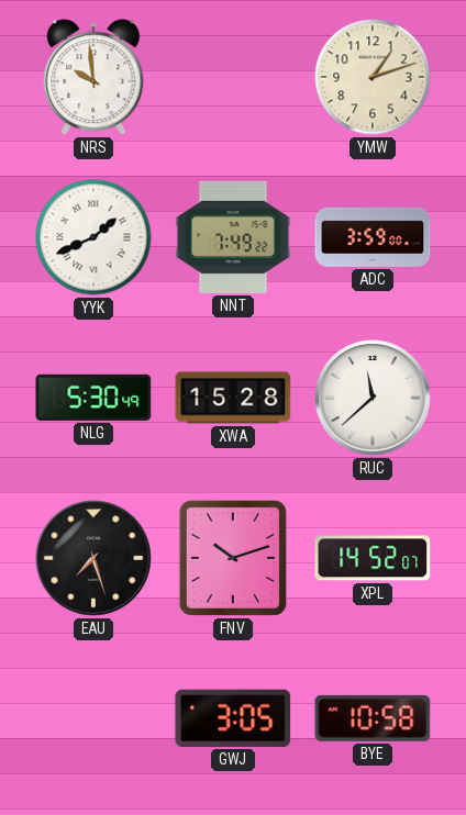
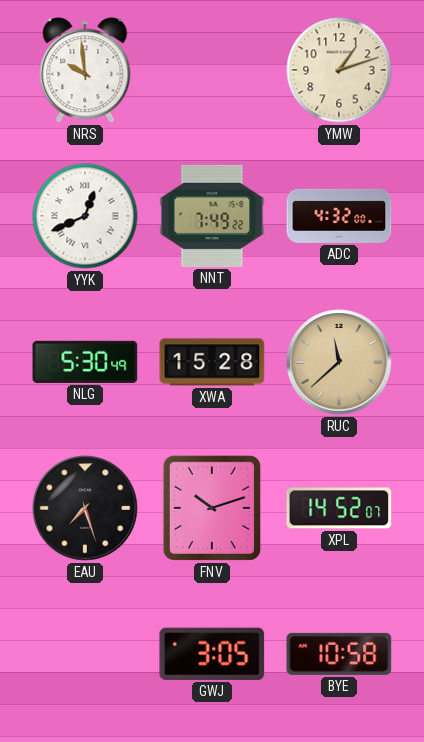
YYK: 1:41 -> 12:41
ADC: 3:59 -> 4:32
RUC dial: white -> champagne
